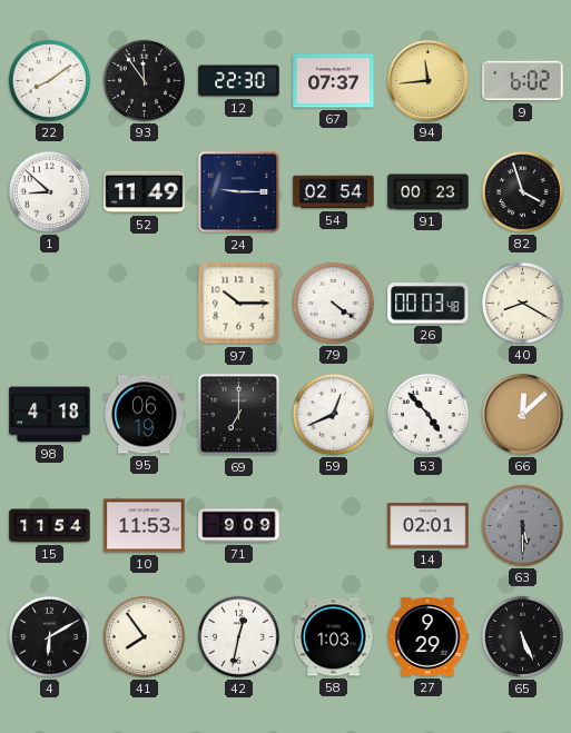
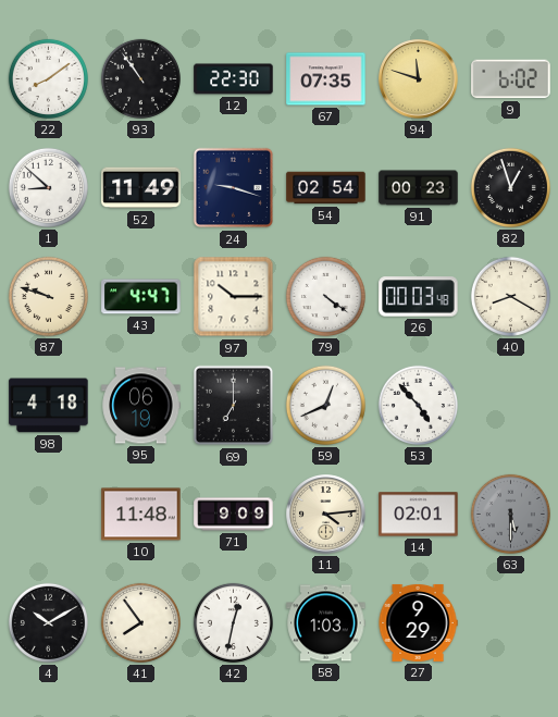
93: 11:54 -> 10:54
67: 07:37 -> 07:35
94: 11:44 -> 11:48
24: 9:15 -> 9:18
82: 3:57 -> 12:57
87: none -> 9:48
43: none -> 4:47
66: 12:08 -> none
15: 11:54 -> none
10: 11:53 -> 11:48
11: none -> 4:14
4: 6:10 -> 10:10
65: 5:26 -> none
